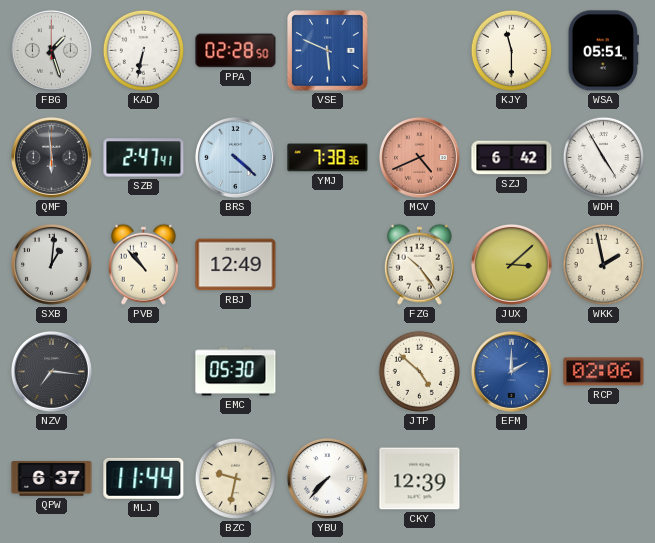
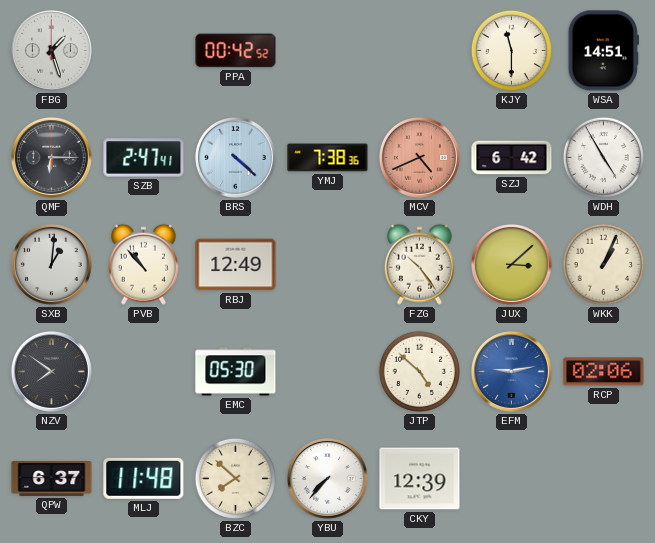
KAD: 6:32 -> none
PPA: 02:28 -> 00:42
VSE: 5:49 -> none
WSA: 05:51 -> 14:51
QMF: 5:59 -> 6:15
WKK: 1:58 -> 1:04
NZV: 7:16 -> 7:51
EFM: 2:00 -> 9:13
MLJ: 11:44 -> 11:48
BZC: 9:32 -> 7:52
